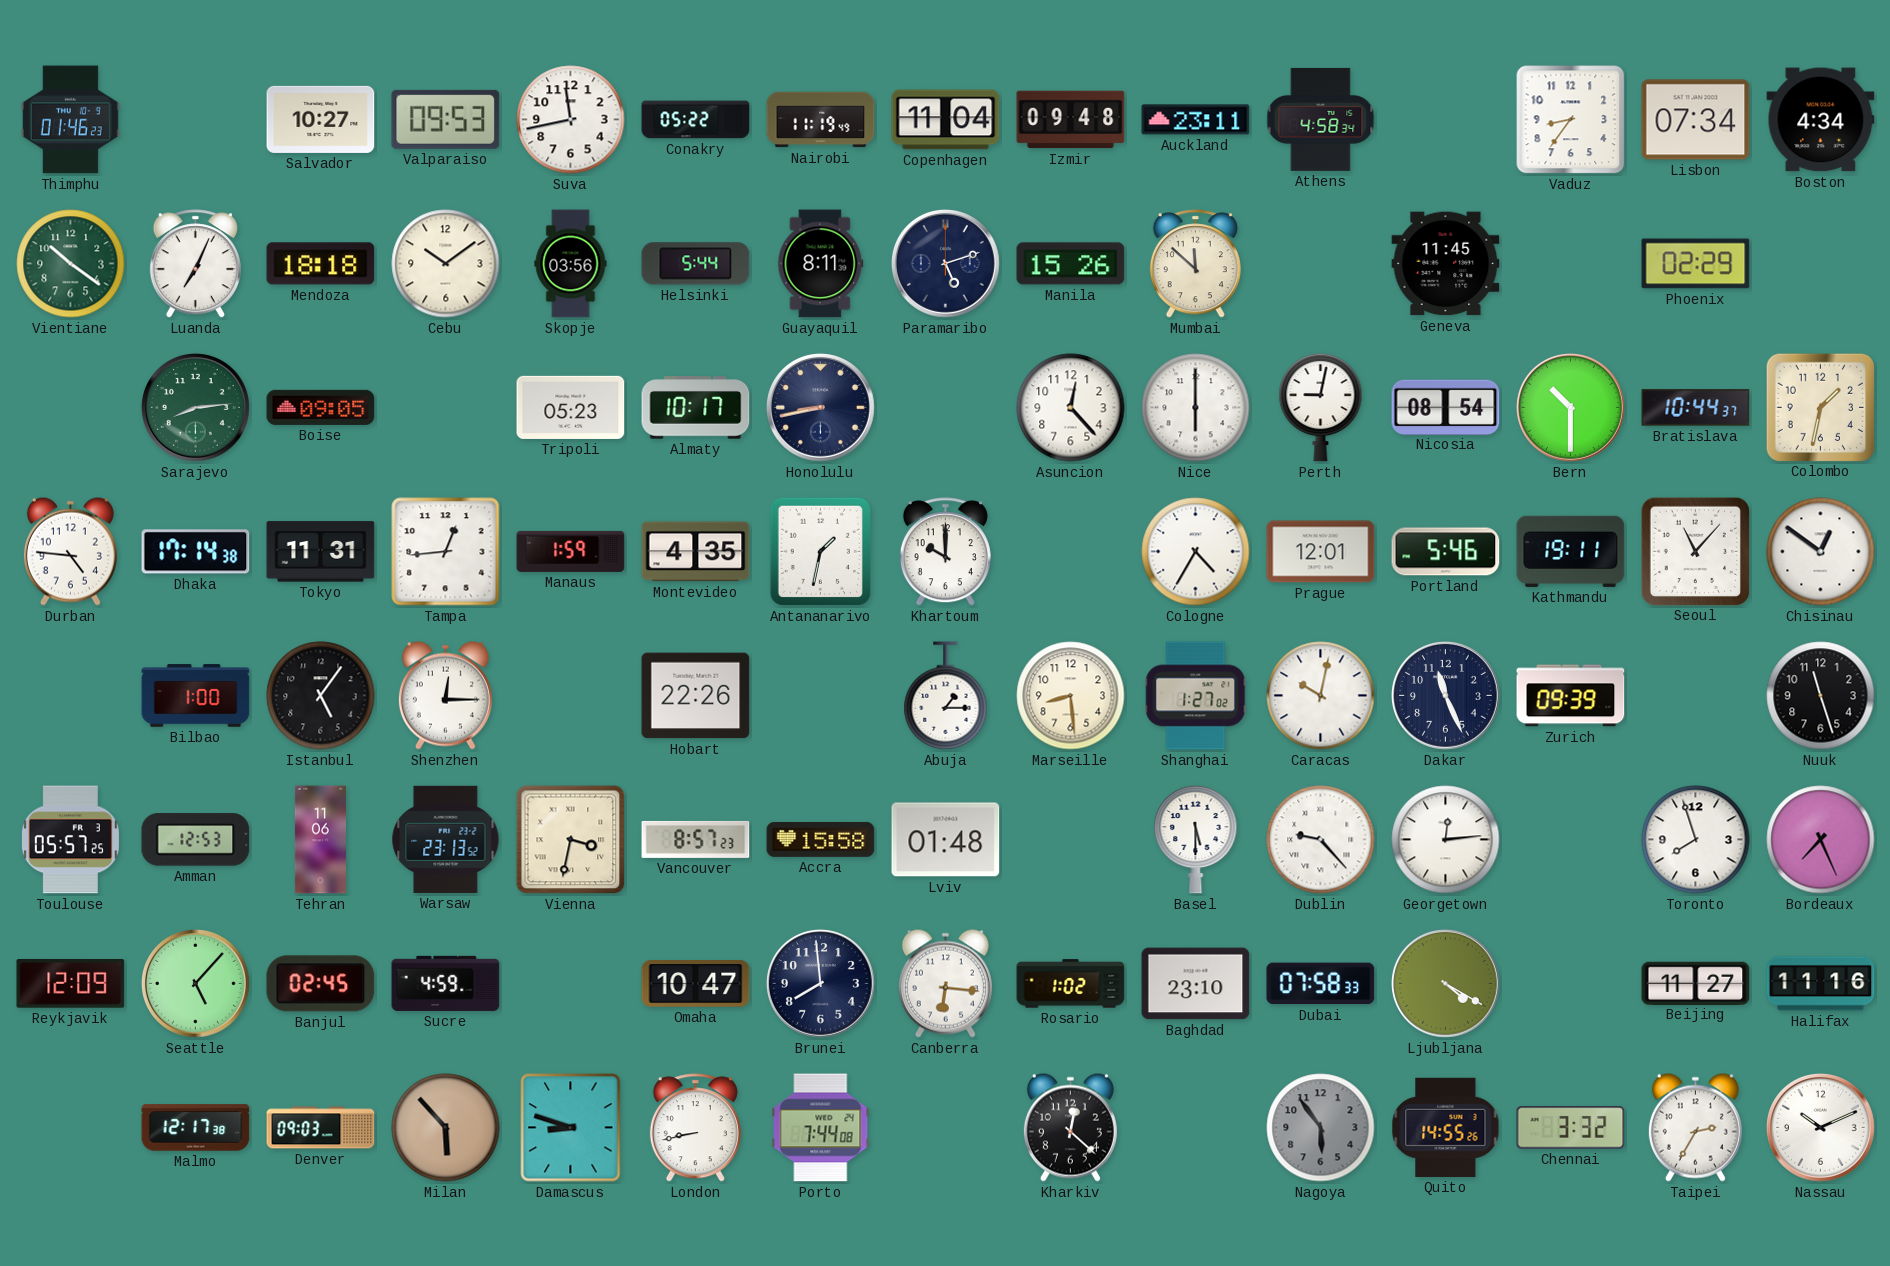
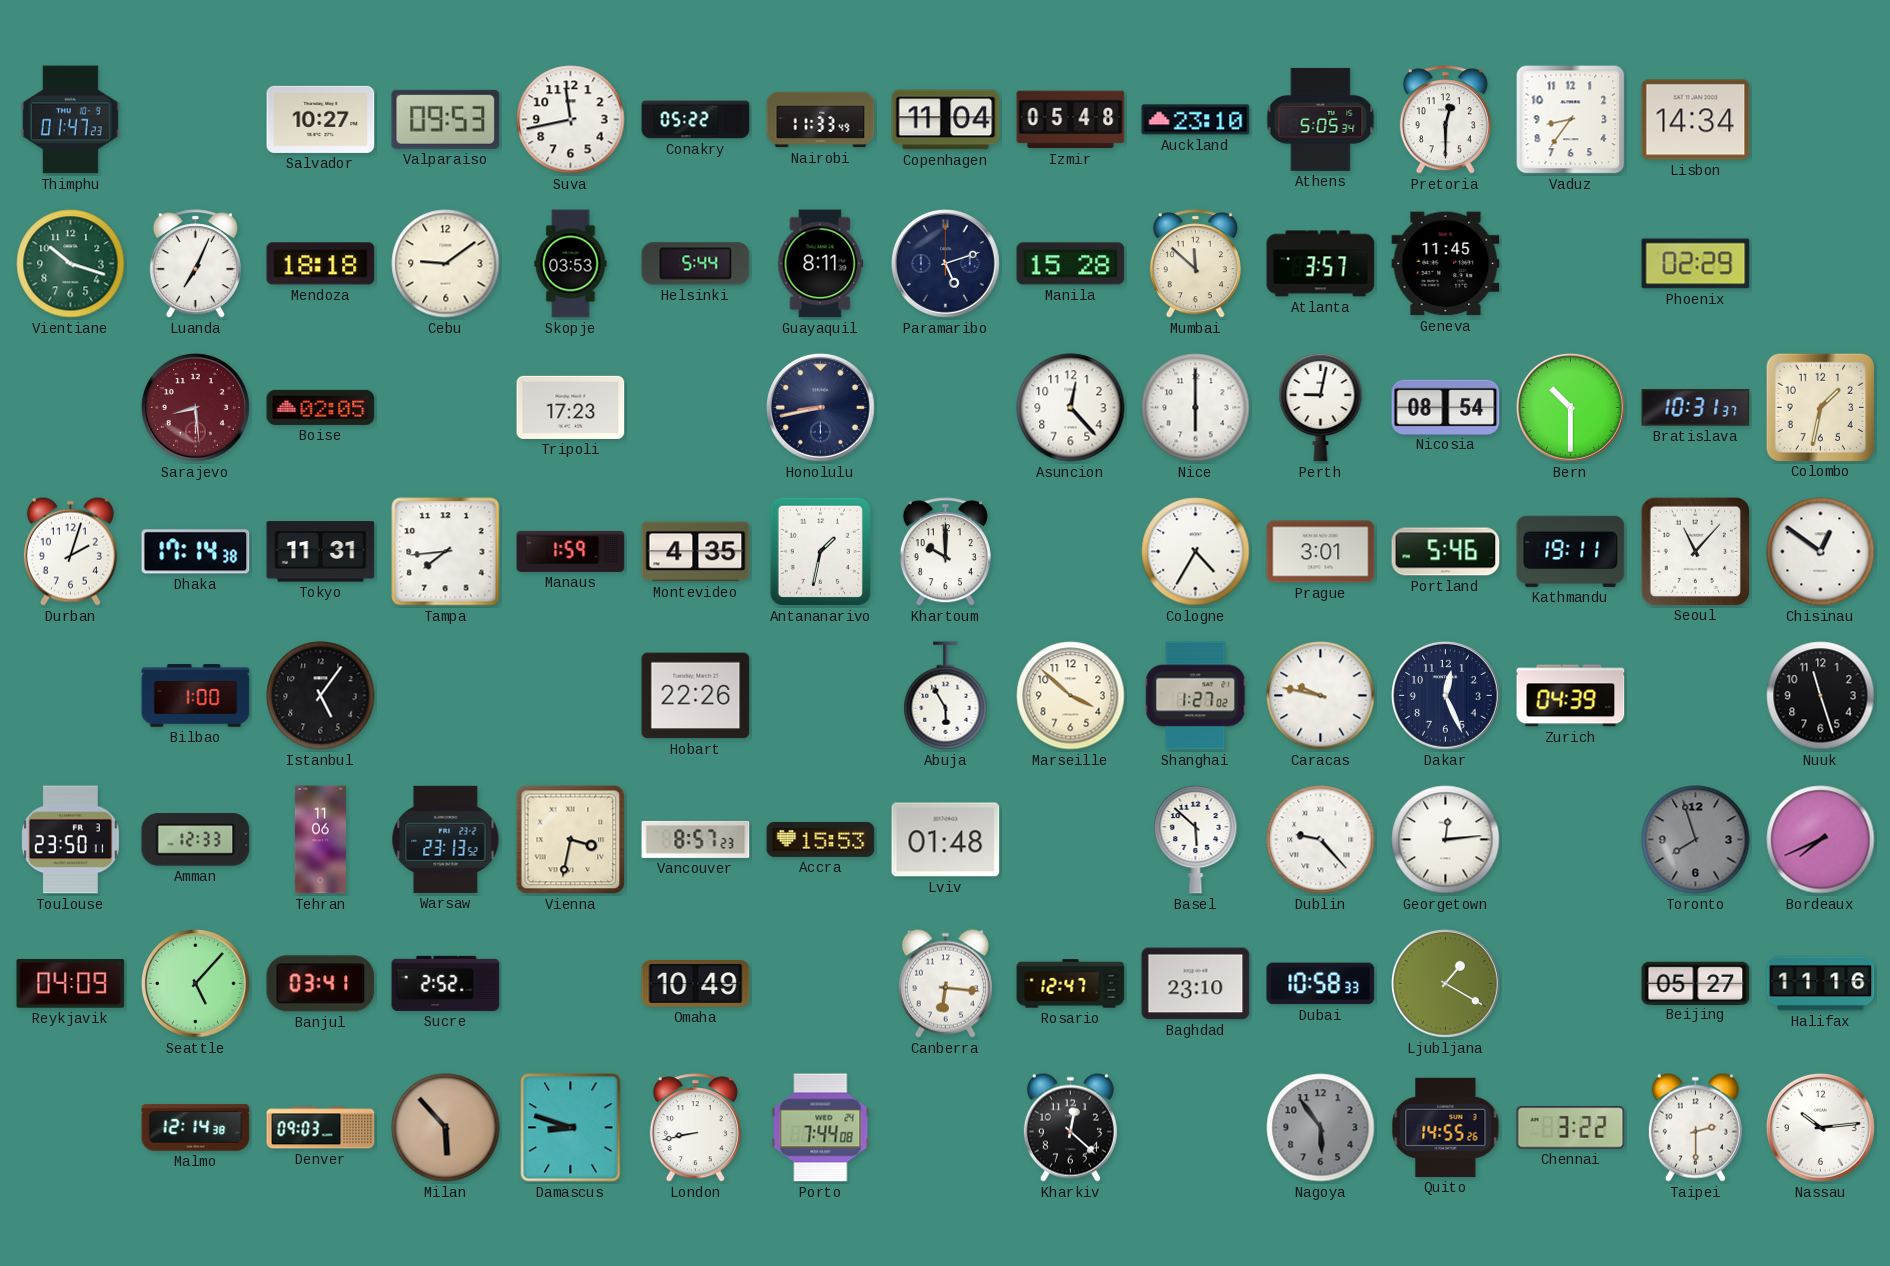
Thimphu: 01:46 -> 01:47
Nairobi: 11:19 -> 11:33
Izmir: 09:48 -> 05:48
Auckland: 23:11 -> 23:10
Athens: 4:58 -> 5:05
Pretoria: none -> 12:30
Lisbon: 07:34 -> 14:34
Boston: 4:34 -> none
Vientiane: 10:21 -> 10:18
Cebu: 10:09 -> 9:09
Skopje: 03:56 -> 03:53
Manila: 15:26 -> 15:28
Atlanta: none -> 3:57
Sarajevo: 8:14 -> 8:29
Sarajevo dial: green -> burgundy
Boise: 09:05 -> 02:05
Tripoli: 05:23 -> 17:23
Almaty: 10:17 -> none
Bratislava: 10:44 -> 10:31
Durban: 4:46 -> 2:03
Tampa: 12:44 -> 7:44
Prague: 12:01 -> 3:01
Shenzhen: 12:15 -> none
Abuja: 1:15 -> 5:55
Marseille: 8:29 -> 3:52
Caracas: 10:02 -> 9:47
Dakar: 11:26 -> 12:26
Zurich: 09:39 -> 04:39
Toulouse: 05:57 -> 23:50
Amman: 12:53 -> 12:33
Accra: 15:58 -> 15:53
Basel: 5:30 -> 5:52
Toronto dial: white -> grey
Bordeaux: 7:26 -> 7:41
Reykjavik: 12:09 -> 04:09
Banjul: 02:45 -> 03:41
Sucre: 4:59 -> 2:52
Omaha: 10:47 -> 10:49
Brunei: 7:59 -> none
Rosario: 1:02 -> 12:47
Dubai: 07:58 -> 10:58
Ljubljana: 4:20 -> 1:20
Beijing: 11:27 -> 05:27
Malmo: 12:17 -> 12:14
Chennai: 3:32 -> 3:22
Taipei: 2:35 -> 2:30
Nassau: 10:11 -> 10:14
